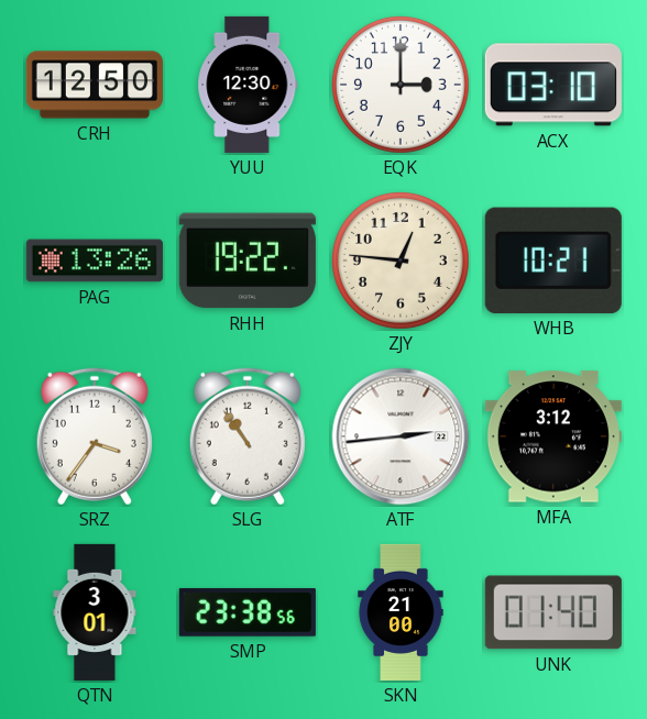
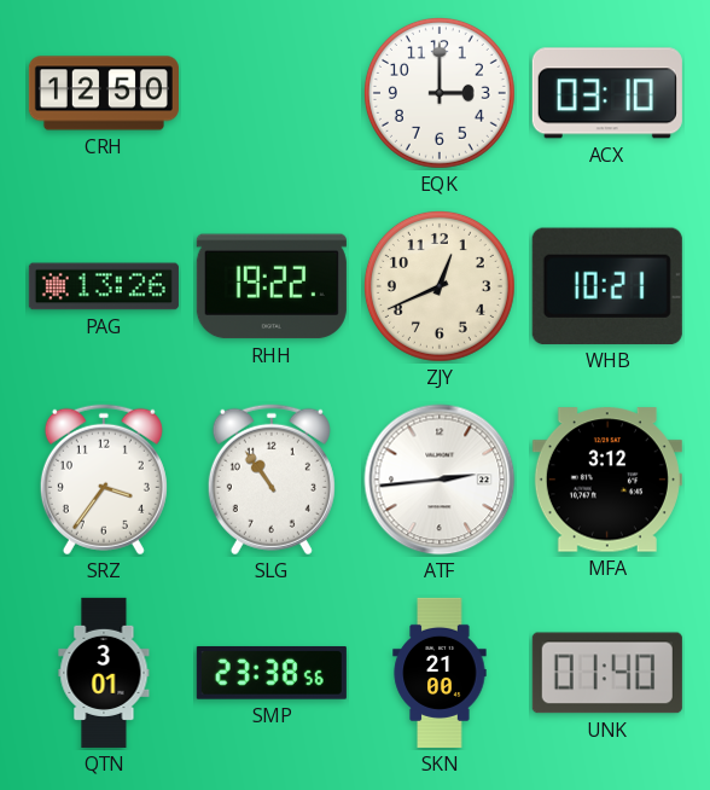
YUU: 12:30 -> none
ZJY: 12:46 -> 12:41
